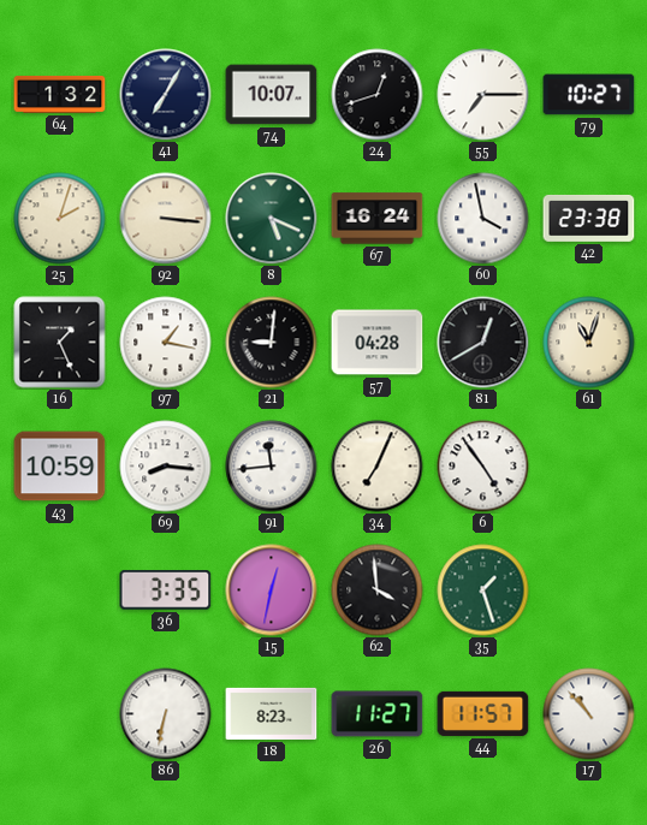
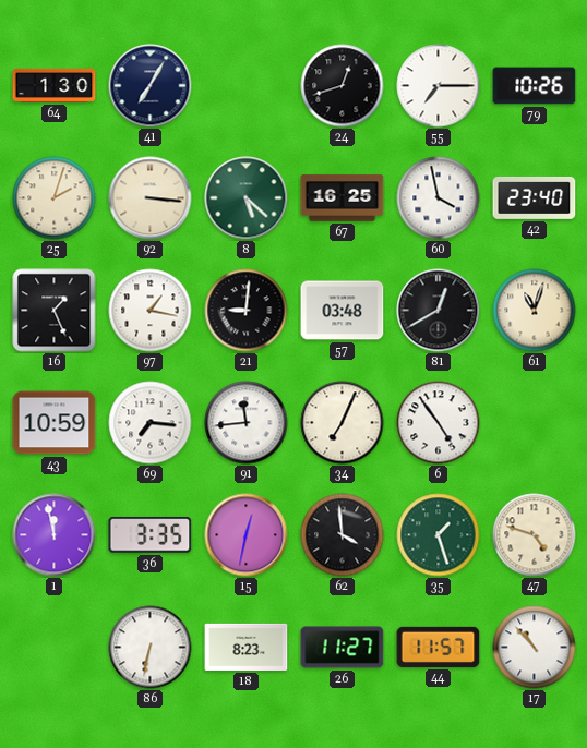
64: 1:32 -> 1:30
74: 10:07 -> none
79: 10:27 -> 10:26
8: 5:19 -> 5:22
67: 16:24 -> 16:25
42: 23:38 -> 23:40
57: 04:28 -> 03:48
69: 8:16 -> 7:16
1: none -> 11:58
47: none -> 4:48
